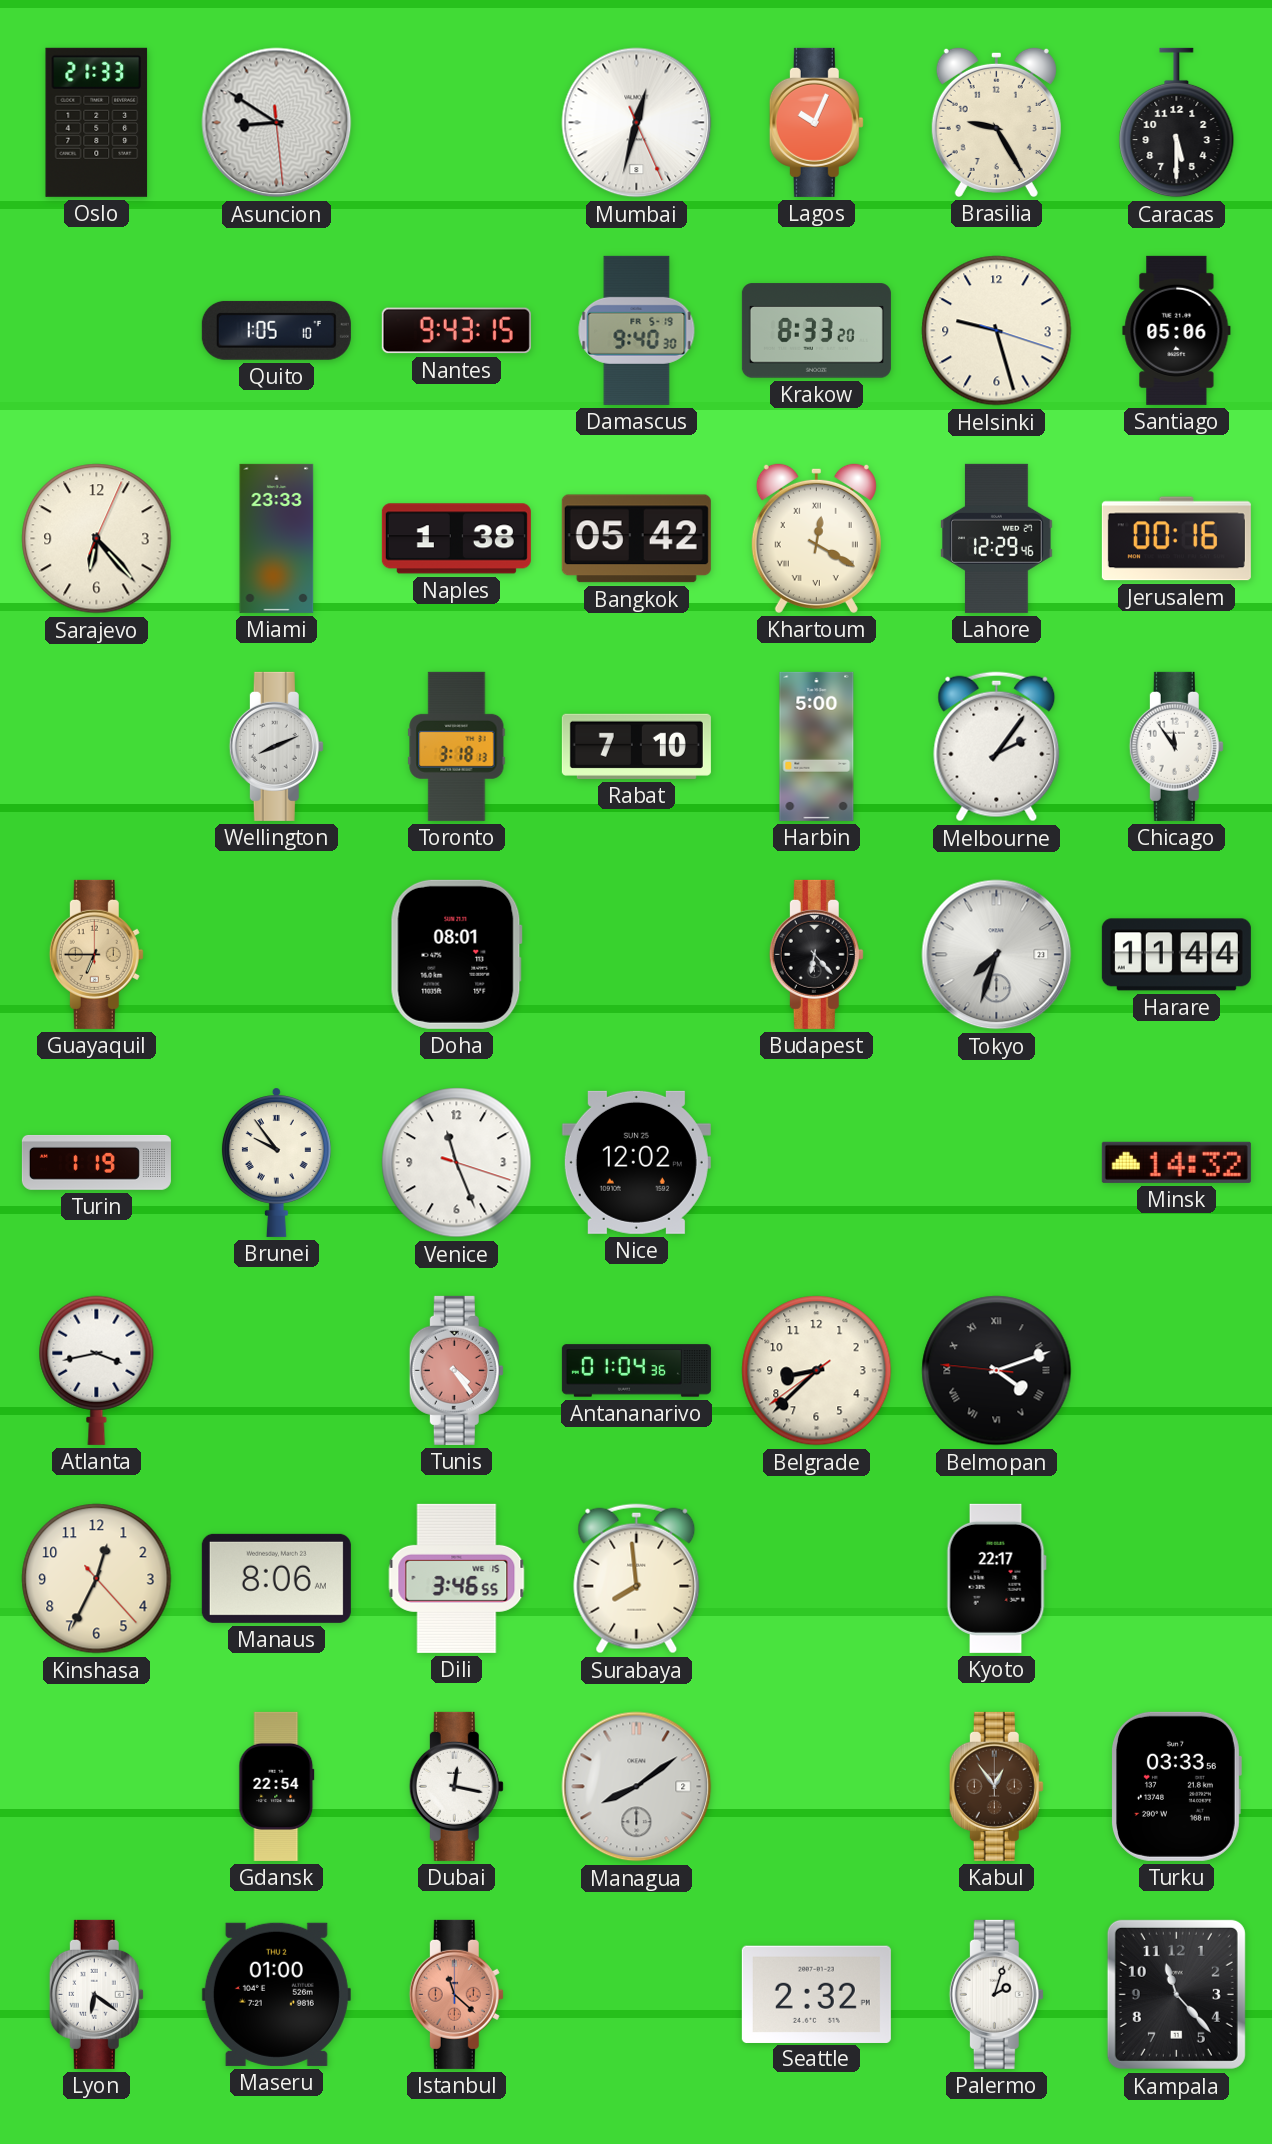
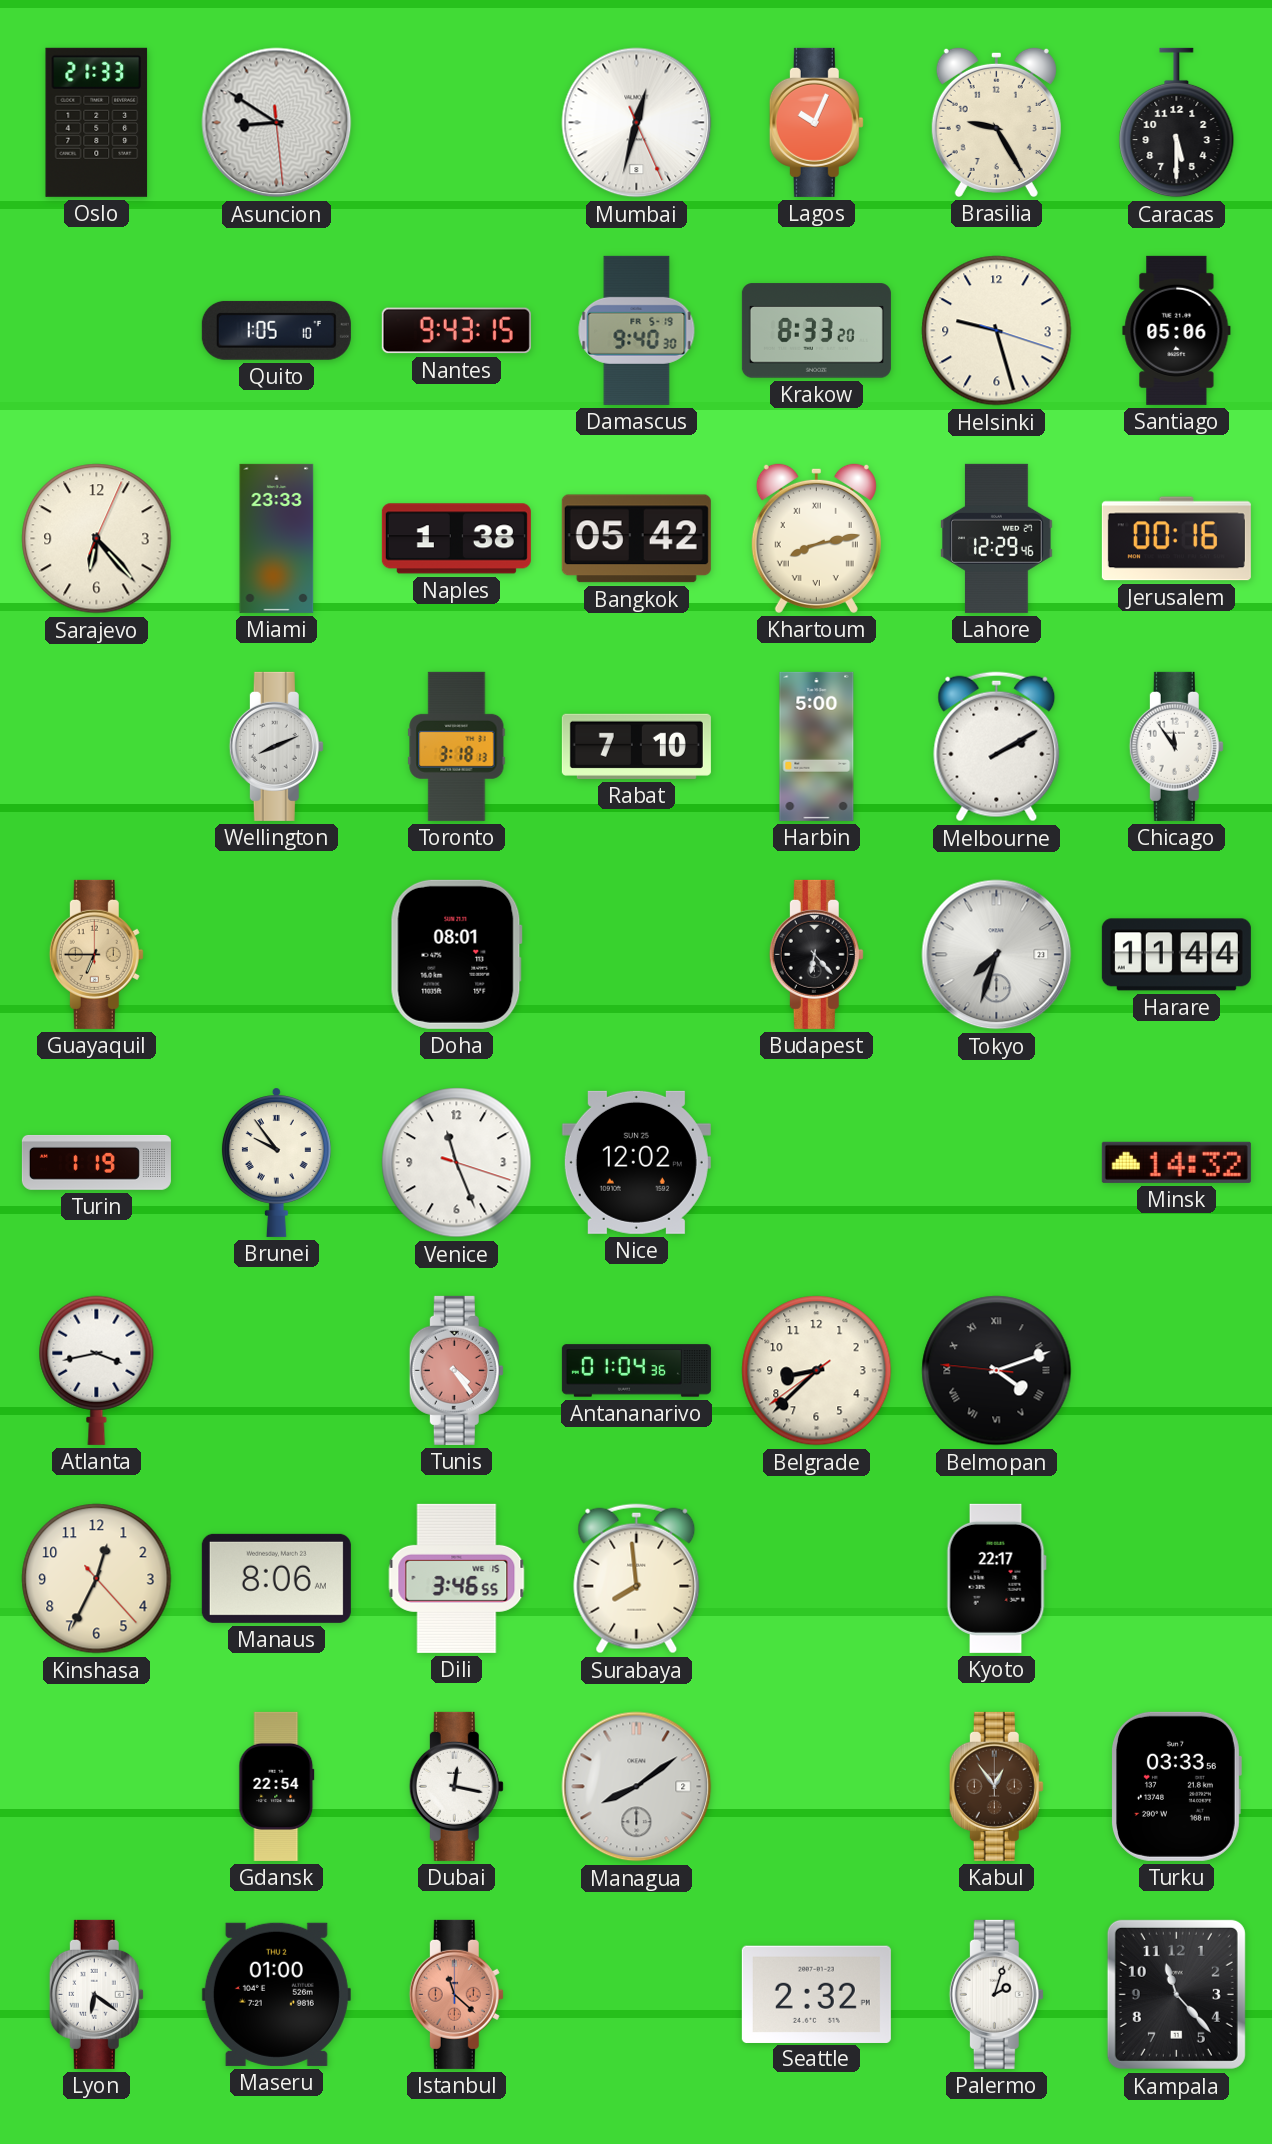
Khartoum: 12:20 -> 8:13
Melbourne: 2:06 -> 2:10
